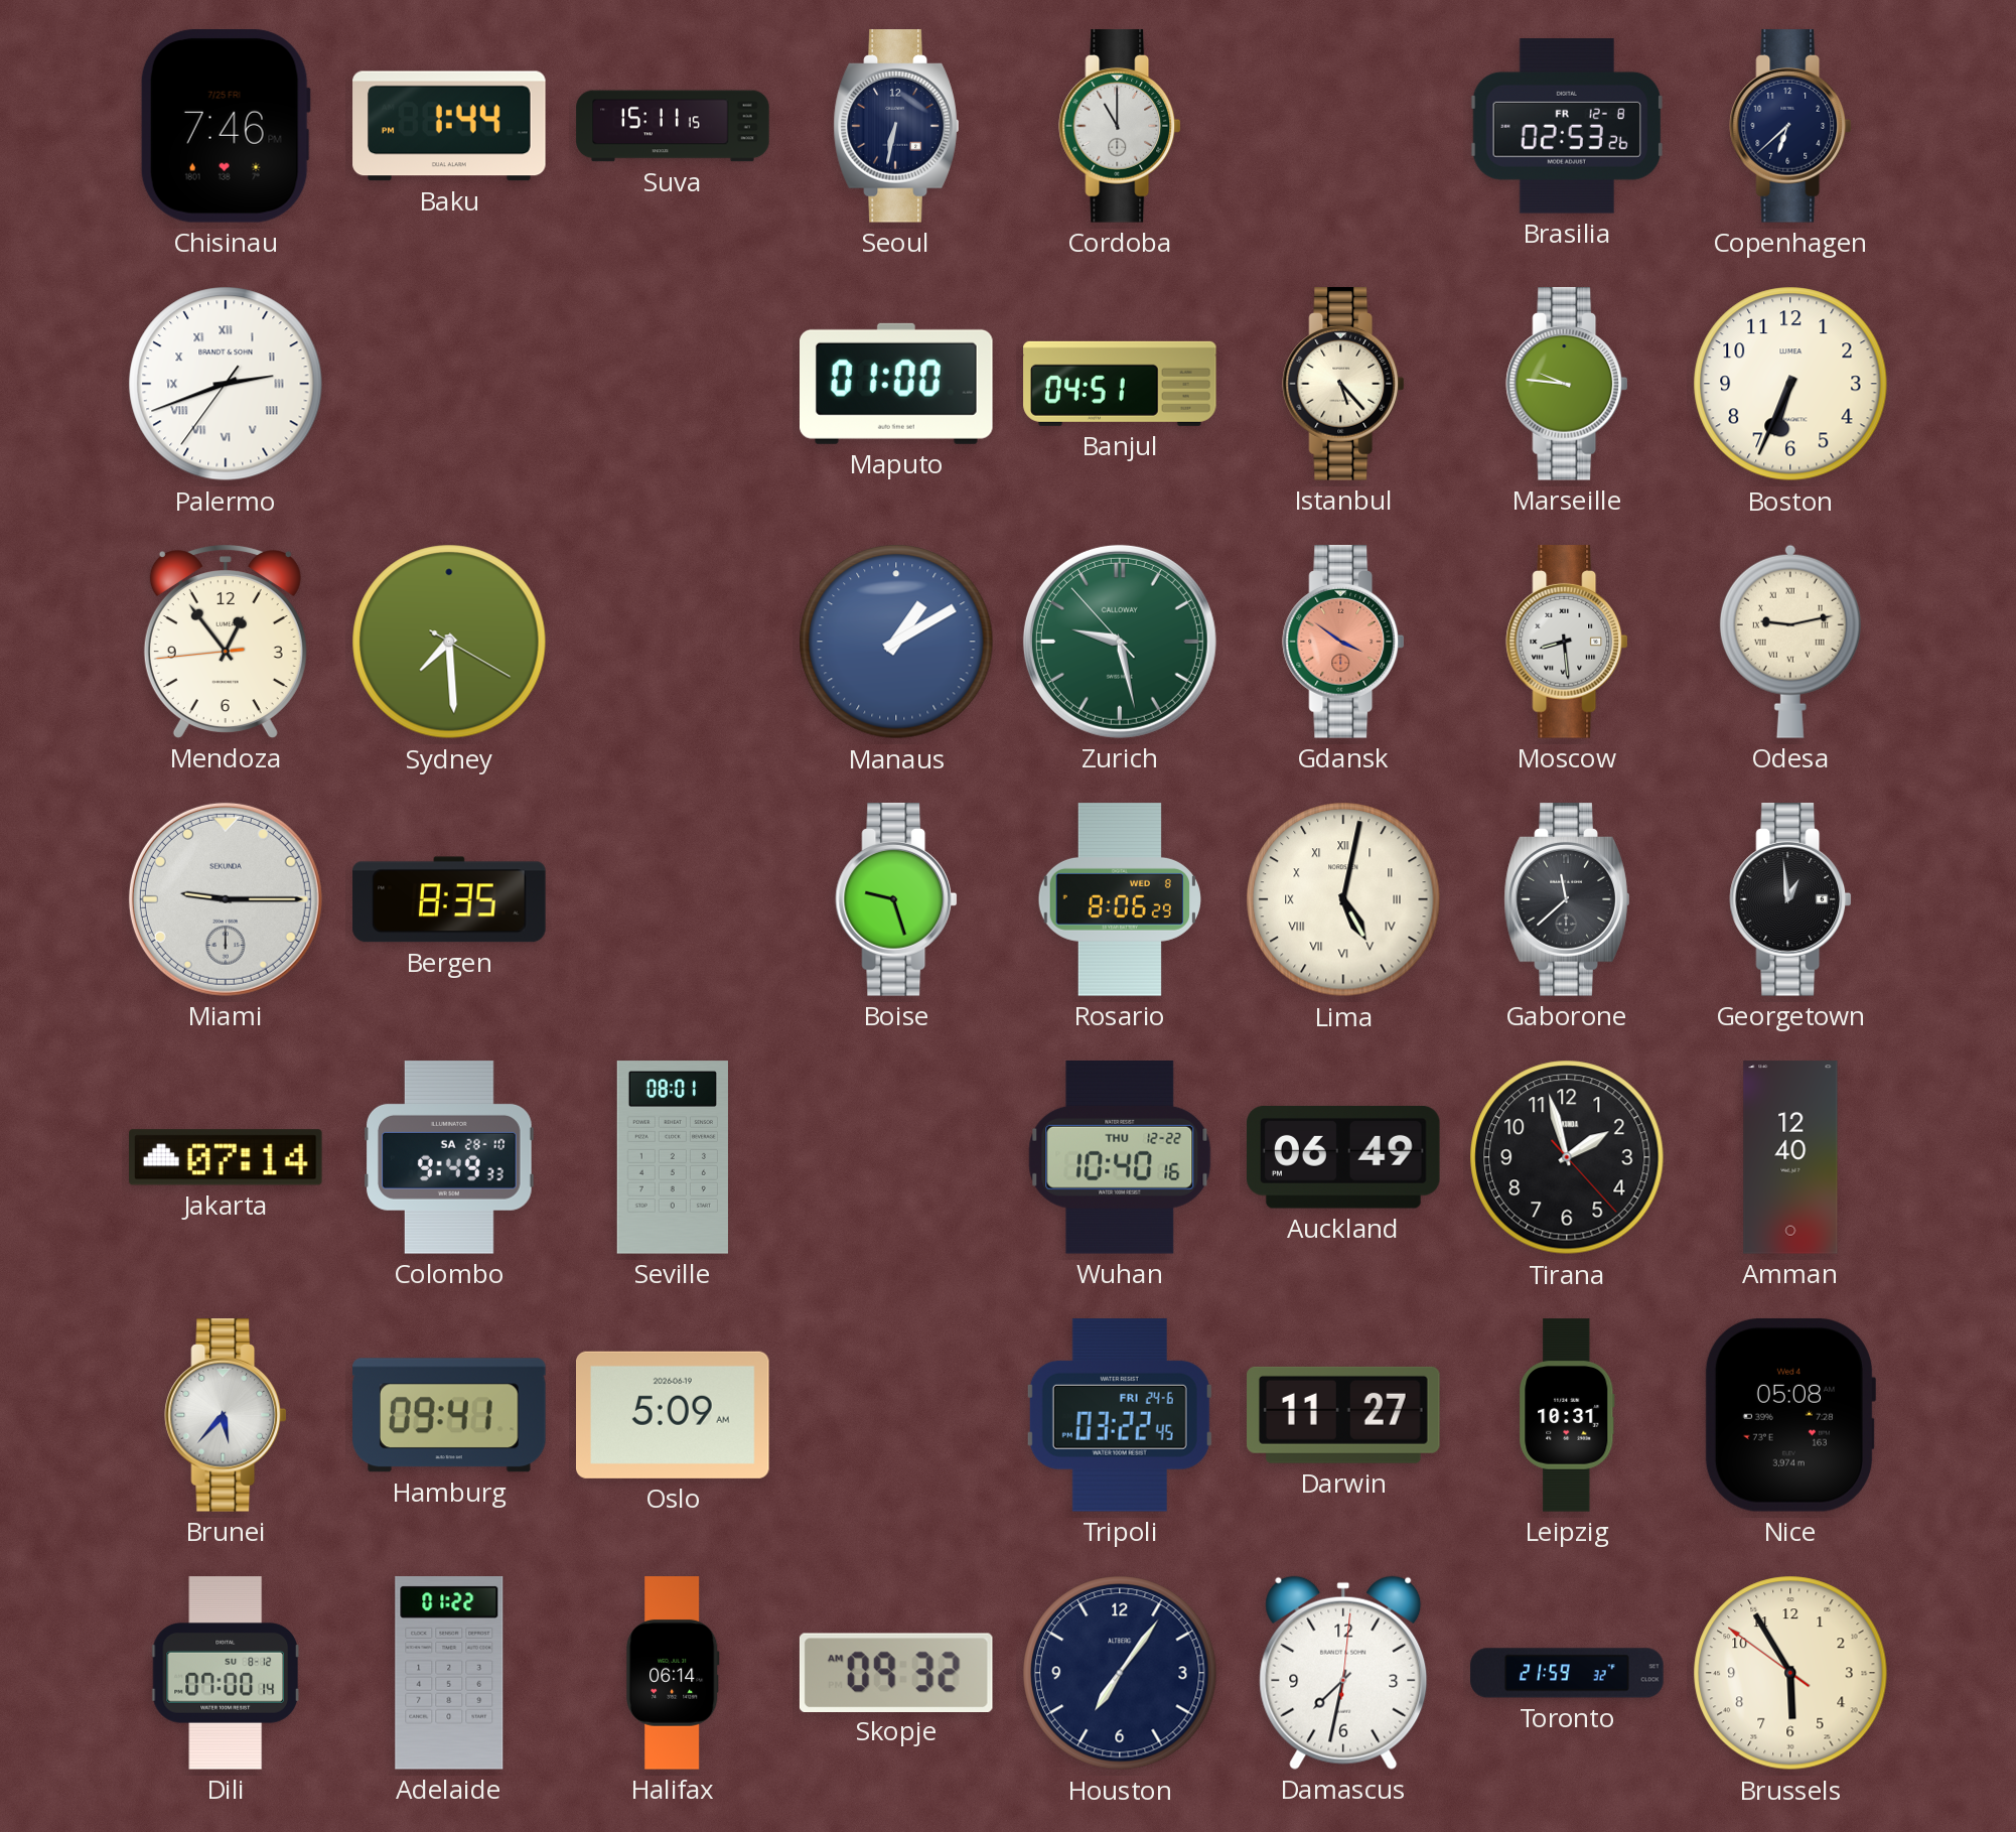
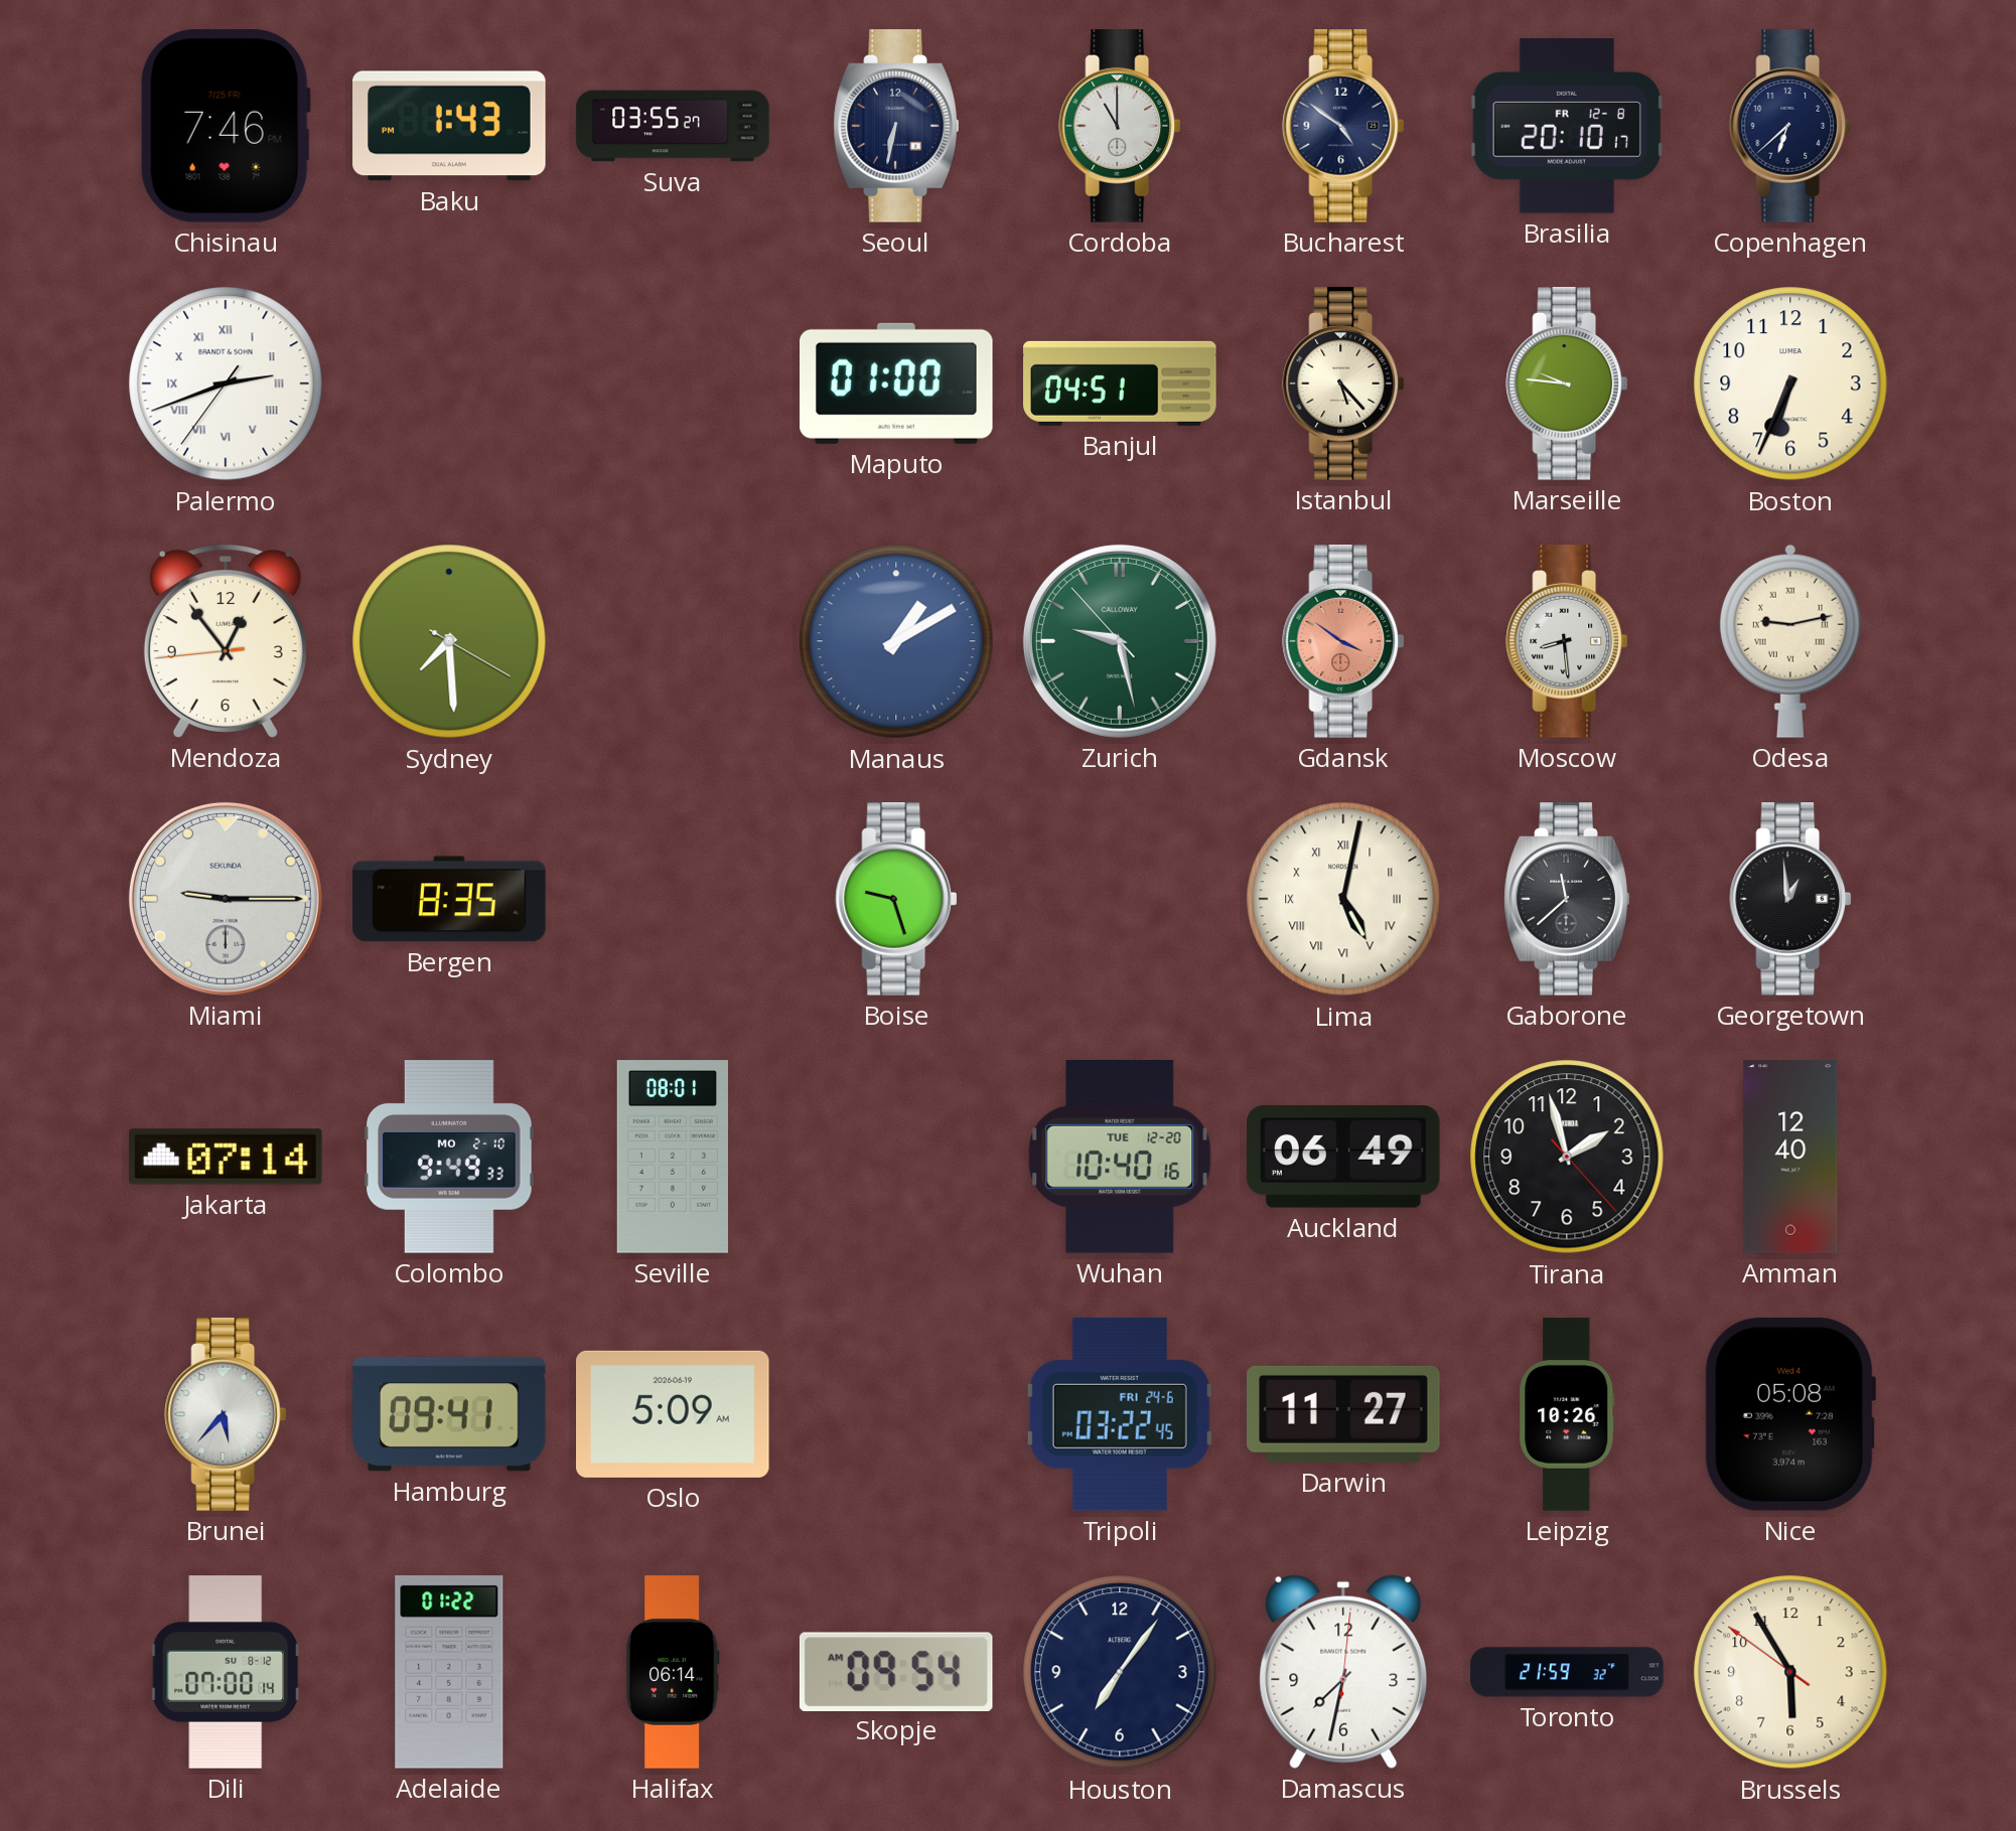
Baku: 1:44 -> 1:43
Suva: 15:11 -> 03:55
Bucharest: none -> 4:51
Brasilia: 02:53 -> 20:10
Rosario: 8:06 -> none
Colombo date: SA 28-10 -> MO 2-10
Wuhan date: THU 12-22 -> TUE 12-20
Leipzig: 10:31 -> 10:26
Skopje: 09:32 -> 09:54
